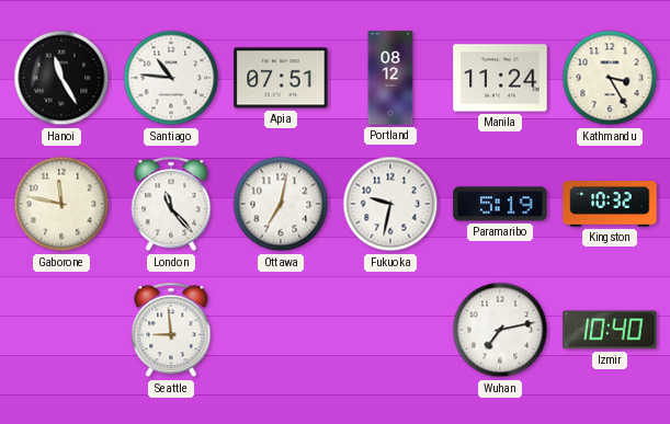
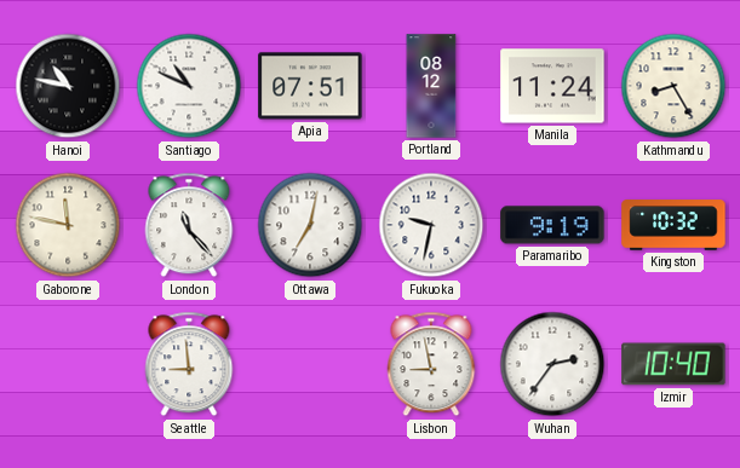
Hanoi: 11:25 -> 10:47
Santiago: 10:46 -> 10:49
Kathmandu: 3:25 -> 8:25
Paramaribo: 5:19 -> 9:19
Lisbon: none -> 8:58
Wuhan: 7:13 -> 2:36
